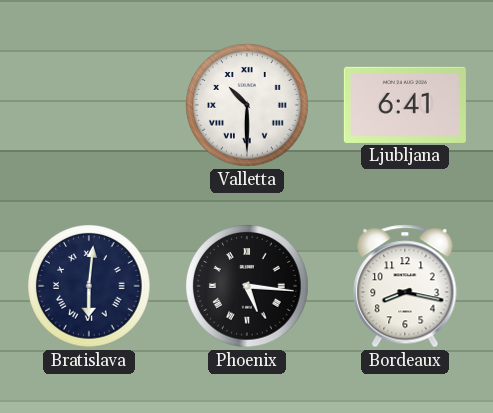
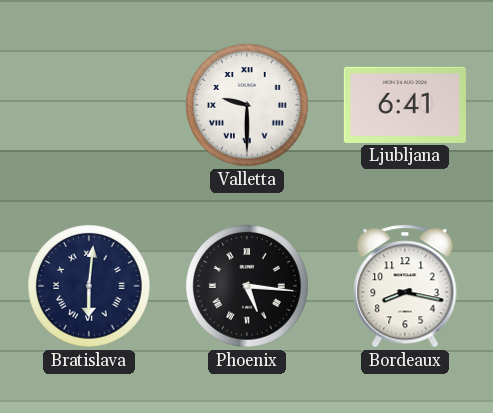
Valletta: 10:30 -> 9:30
